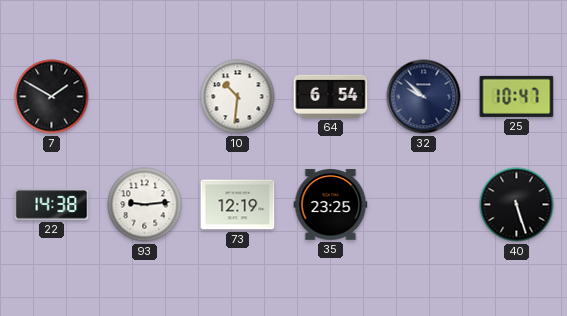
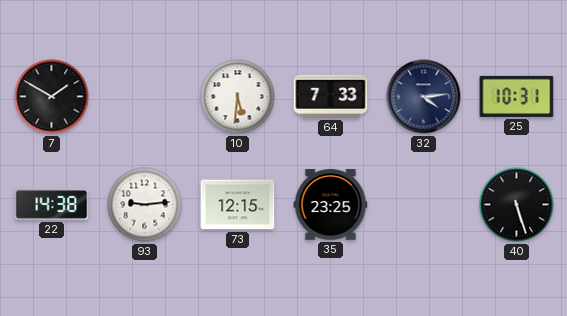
10: 10:31 -> 5:31
64: 6:54 -> 7:33
32: 9:52 -> 4:14
25: 10:47 -> 10:31
73: 12:19 -> 12:15
